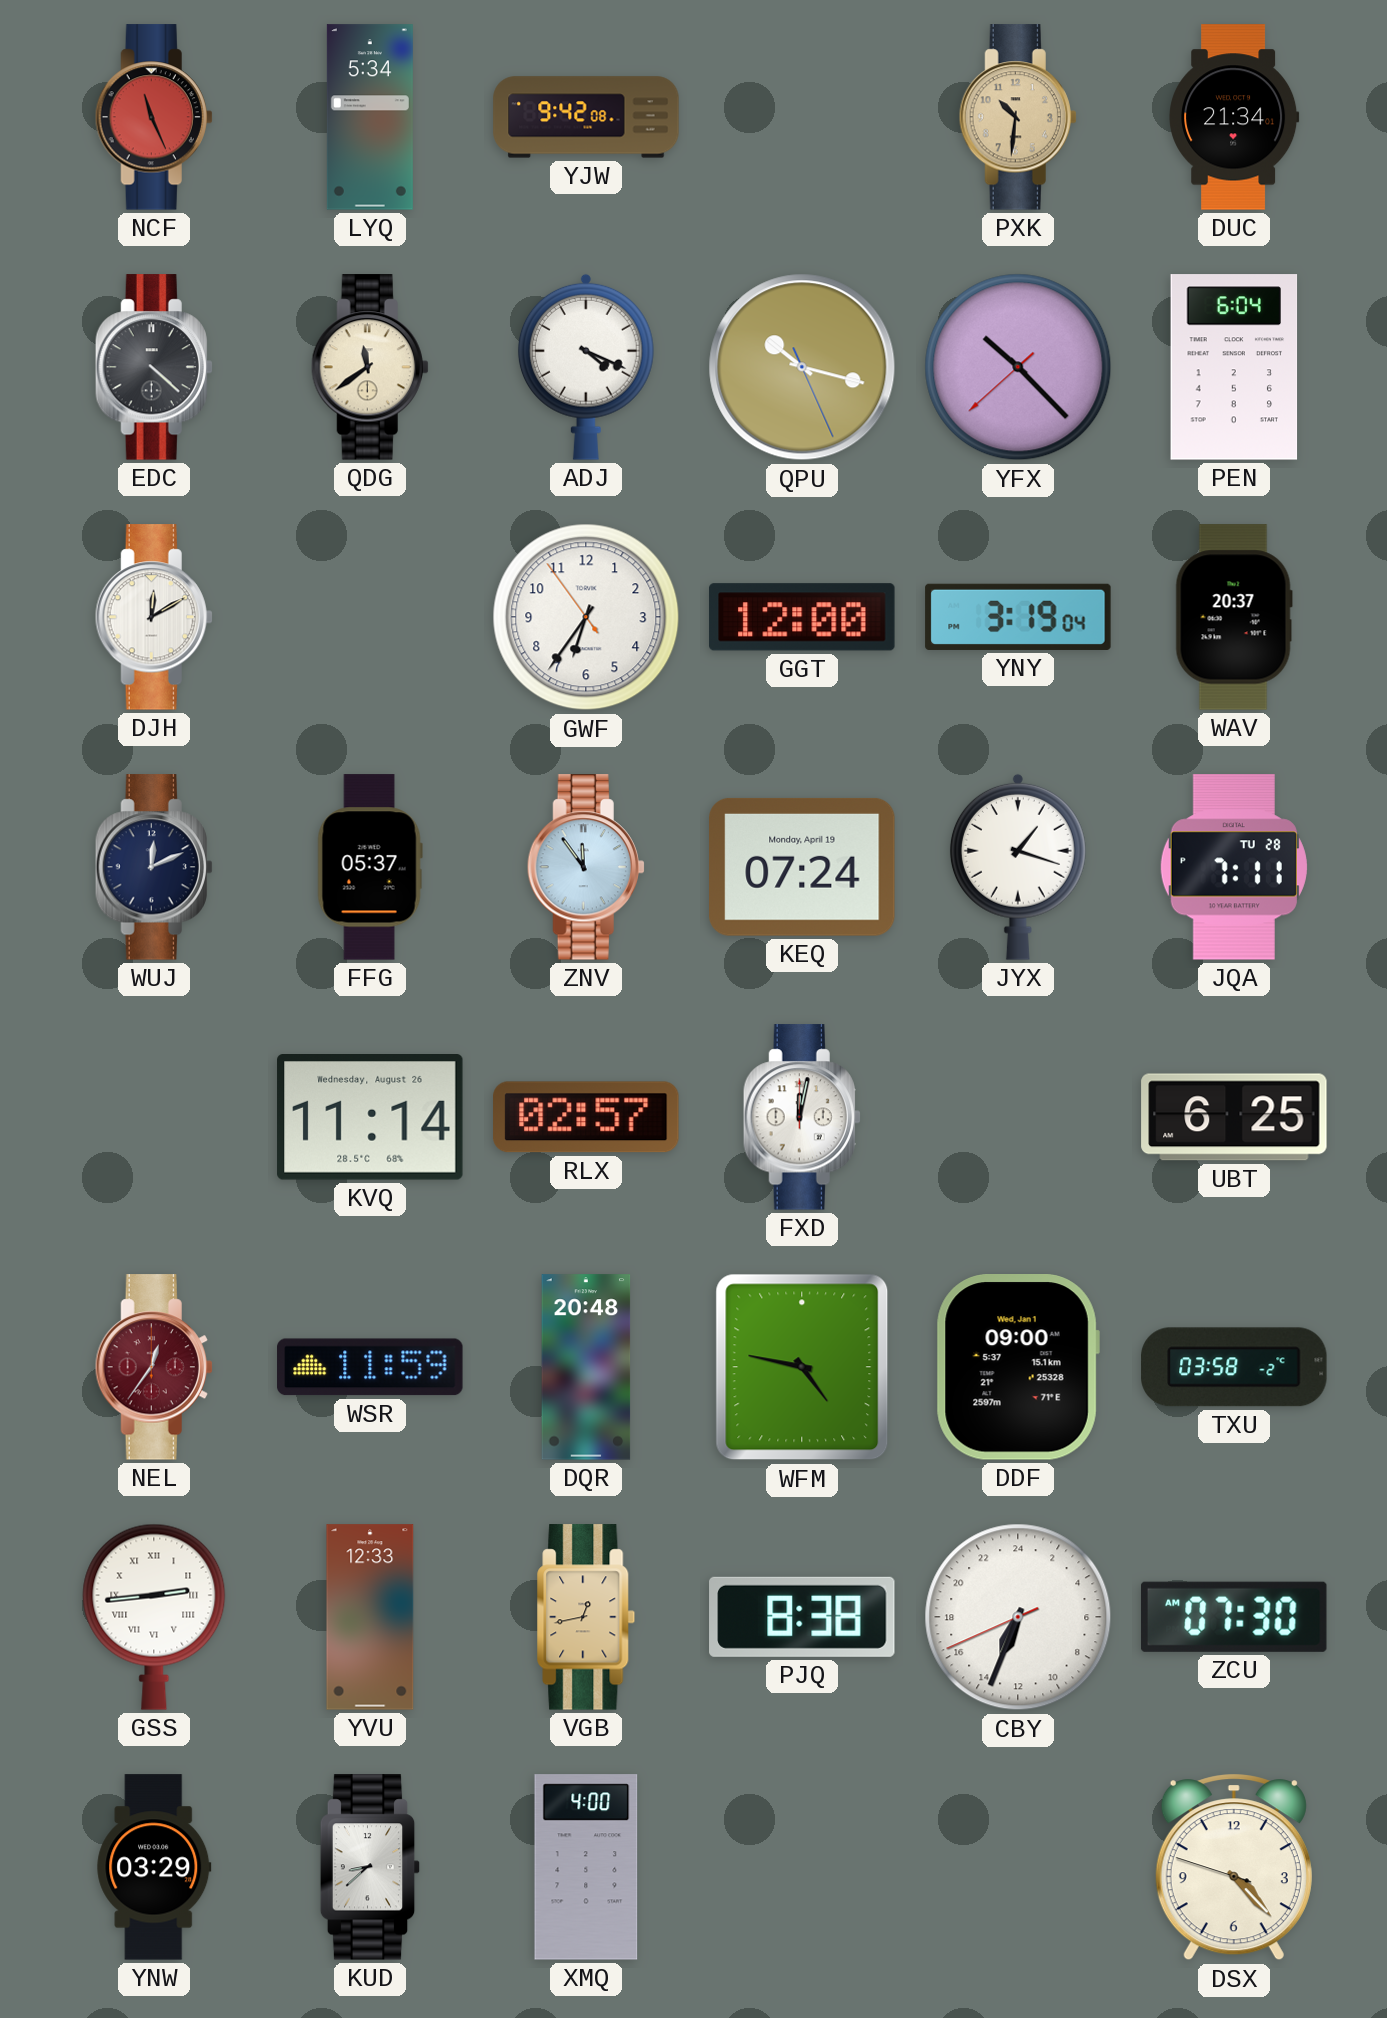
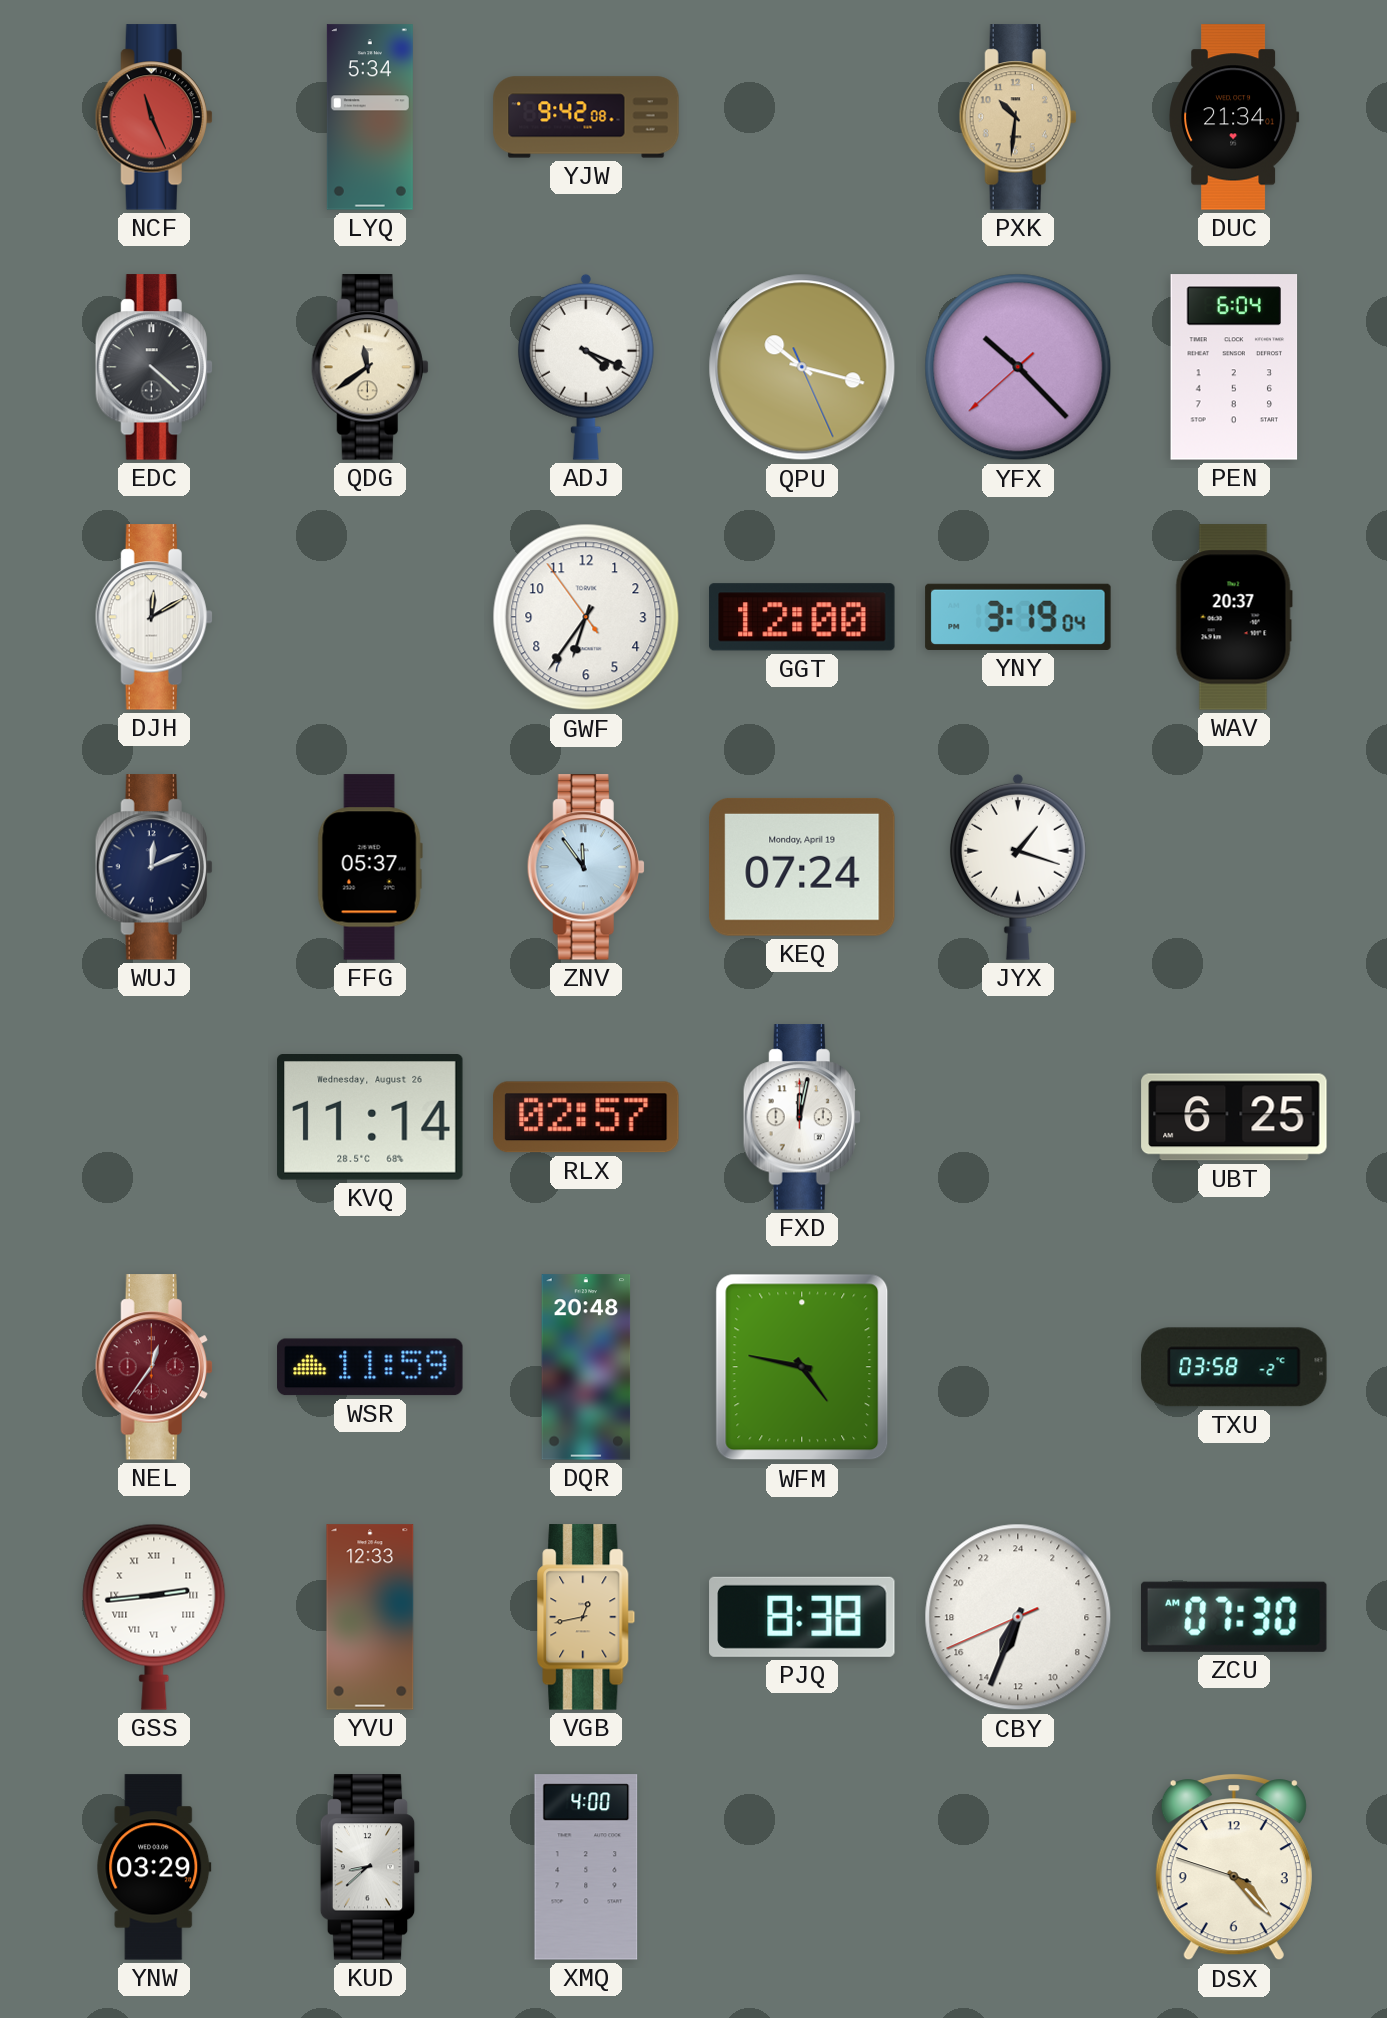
JQA: 7:11 -> none
DDF: 09:00 -> none
